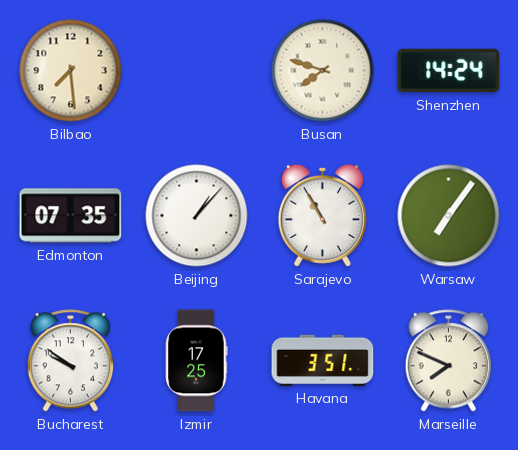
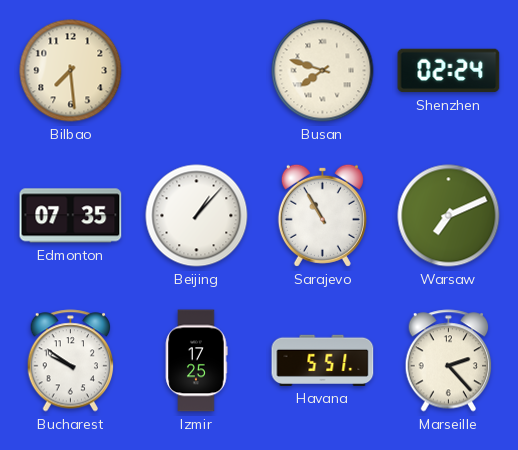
Shenzhen: 14:24 -> 02:24
Warsaw: 7:06 -> 7:11
Havana: 3:51 -> 5:51
Marseille: 7:49 -> 2:23
